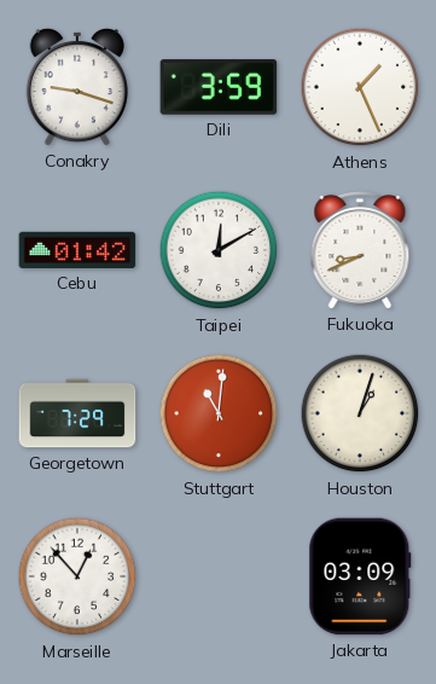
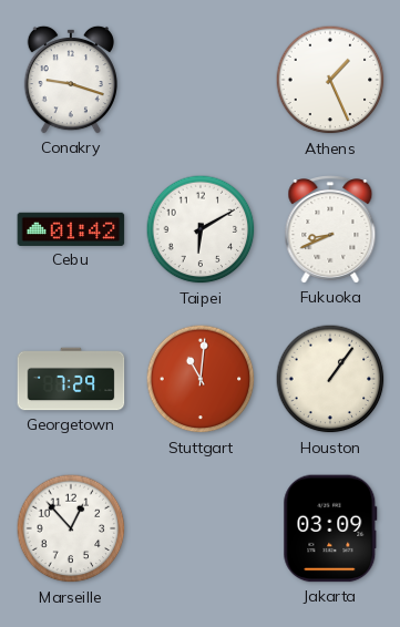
Dili: 3:59 -> none
Taipei: 12:10 -> 6:10
Houston: 1:03 -> 1:06
